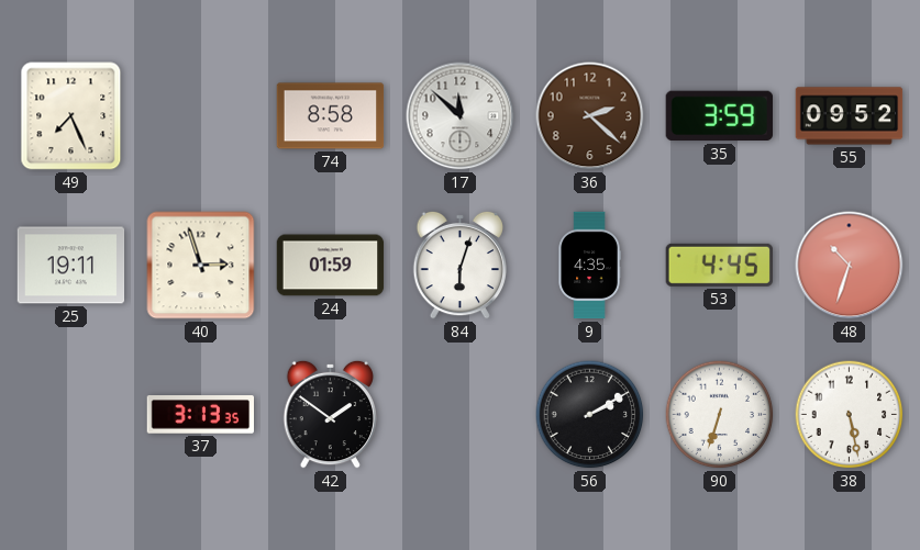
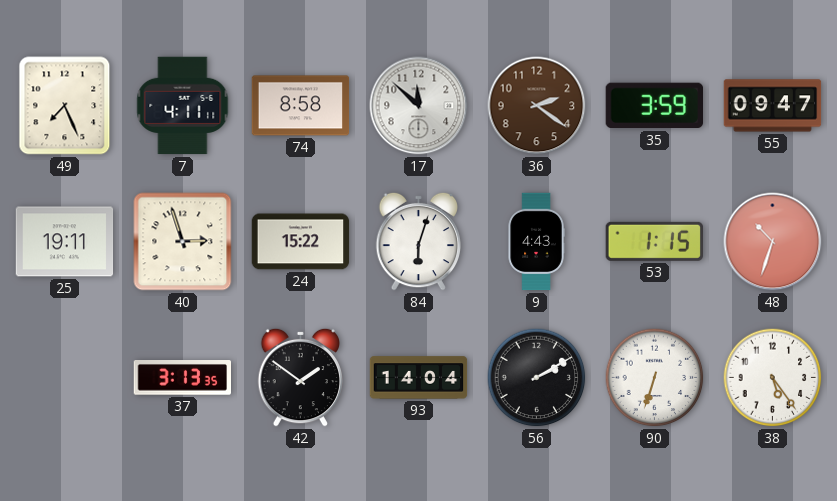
7: none -> 4:11
36: 2:22 -> 2:21
55: 09:52 -> 09:47
24: 01:59 -> 15:22
9: 4:35 -> 4:43
53: 4:45 -> 1:15
93: none -> 14:04
38: 5:28 -> 5:24
